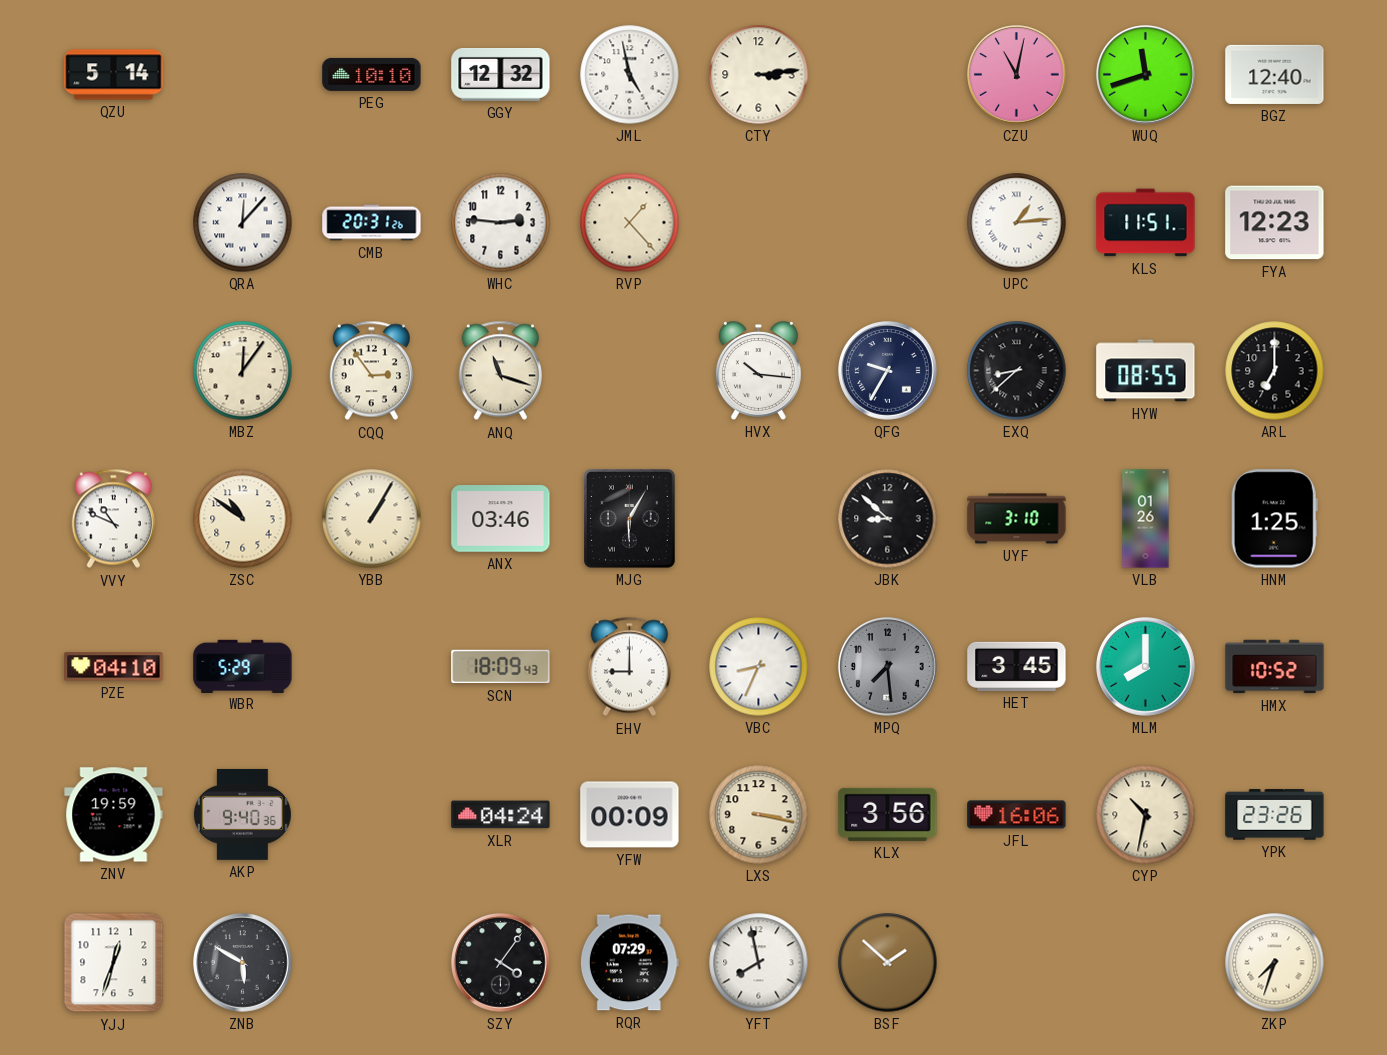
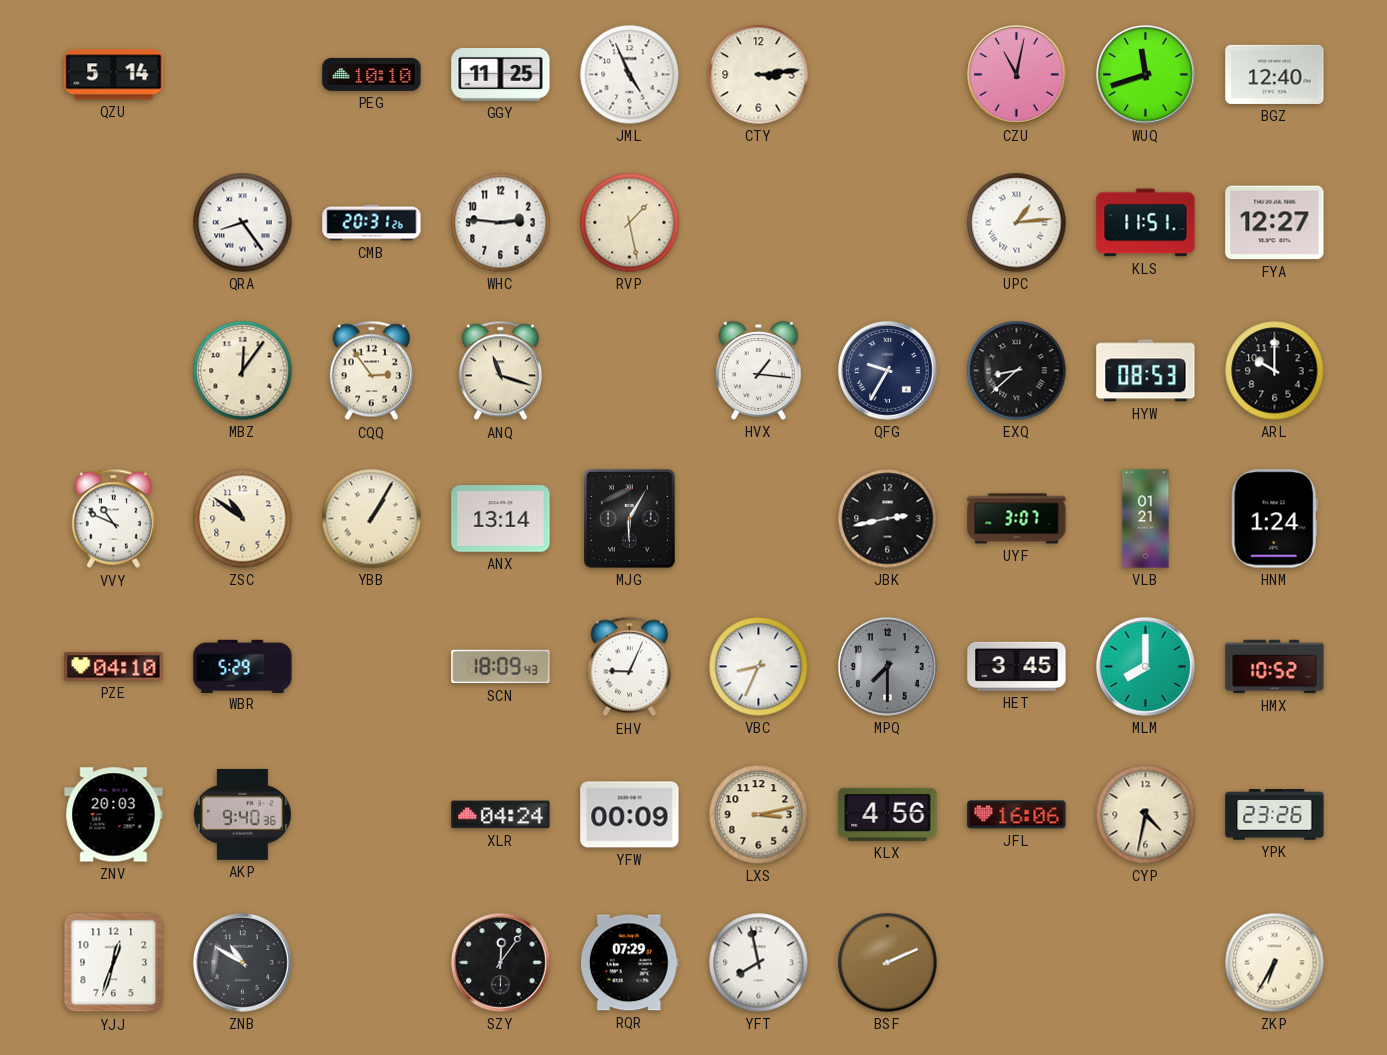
GGY: 12:32 -> 11:25
JML: 4:58 -> 4:56
QRA: 12:07 -> 8:24
RVP: 1:23 -> 1:28
FYA: 12:23 -> 12:27
HVX: 10:16 -> 1:16
HYW: 08:55 -> 08:53
ARL: 7:00 -> 10:00
ANX: 03:46 -> 13:14
JBK: 8:52 -> 2:43
UYF: 3:10 -> 3:07
VLB: 01:26 -> 01:21
HNM: 1:25 -> 1:24
EHV: 9:00 -> 9:04
MPQ: 7:29 -> 7:30
ZNV: 19:59 -> 20:03
LXS: 3:17 -> 3:13
KLX: 3:56 -> 4:56
CYP: 10:32 -> 4:32
ZNB: 5:50 -> 10:50
SZY: 4:06 -> 12:06
BSF: 1:52 -> 2:11
ZKP: 7:33 -> 6:35
